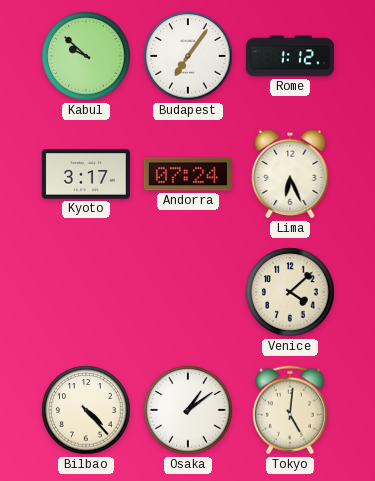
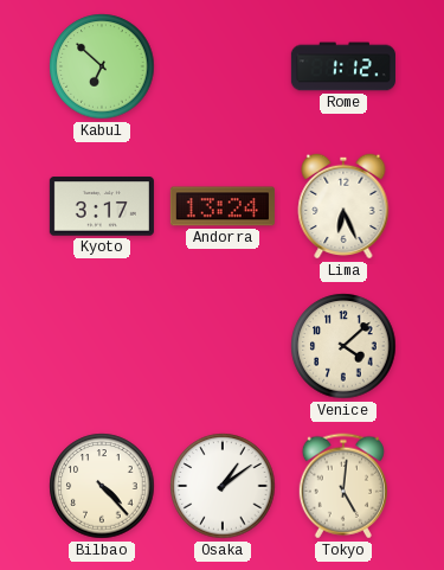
Kabul: 9:52 -> 6:52
Budapest: 7:06 -> none
Andorra: 07:24 -> 13:24
